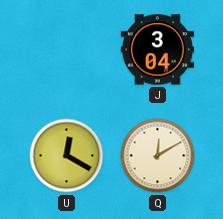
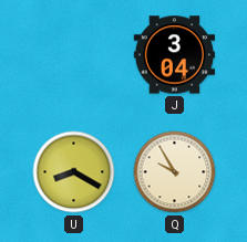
U: 12:20 -> 8:20
Q: 12:10 -> 9:55
